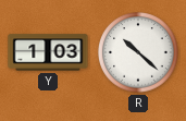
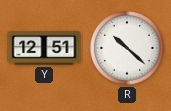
Y: 1:03 -> 12:51
